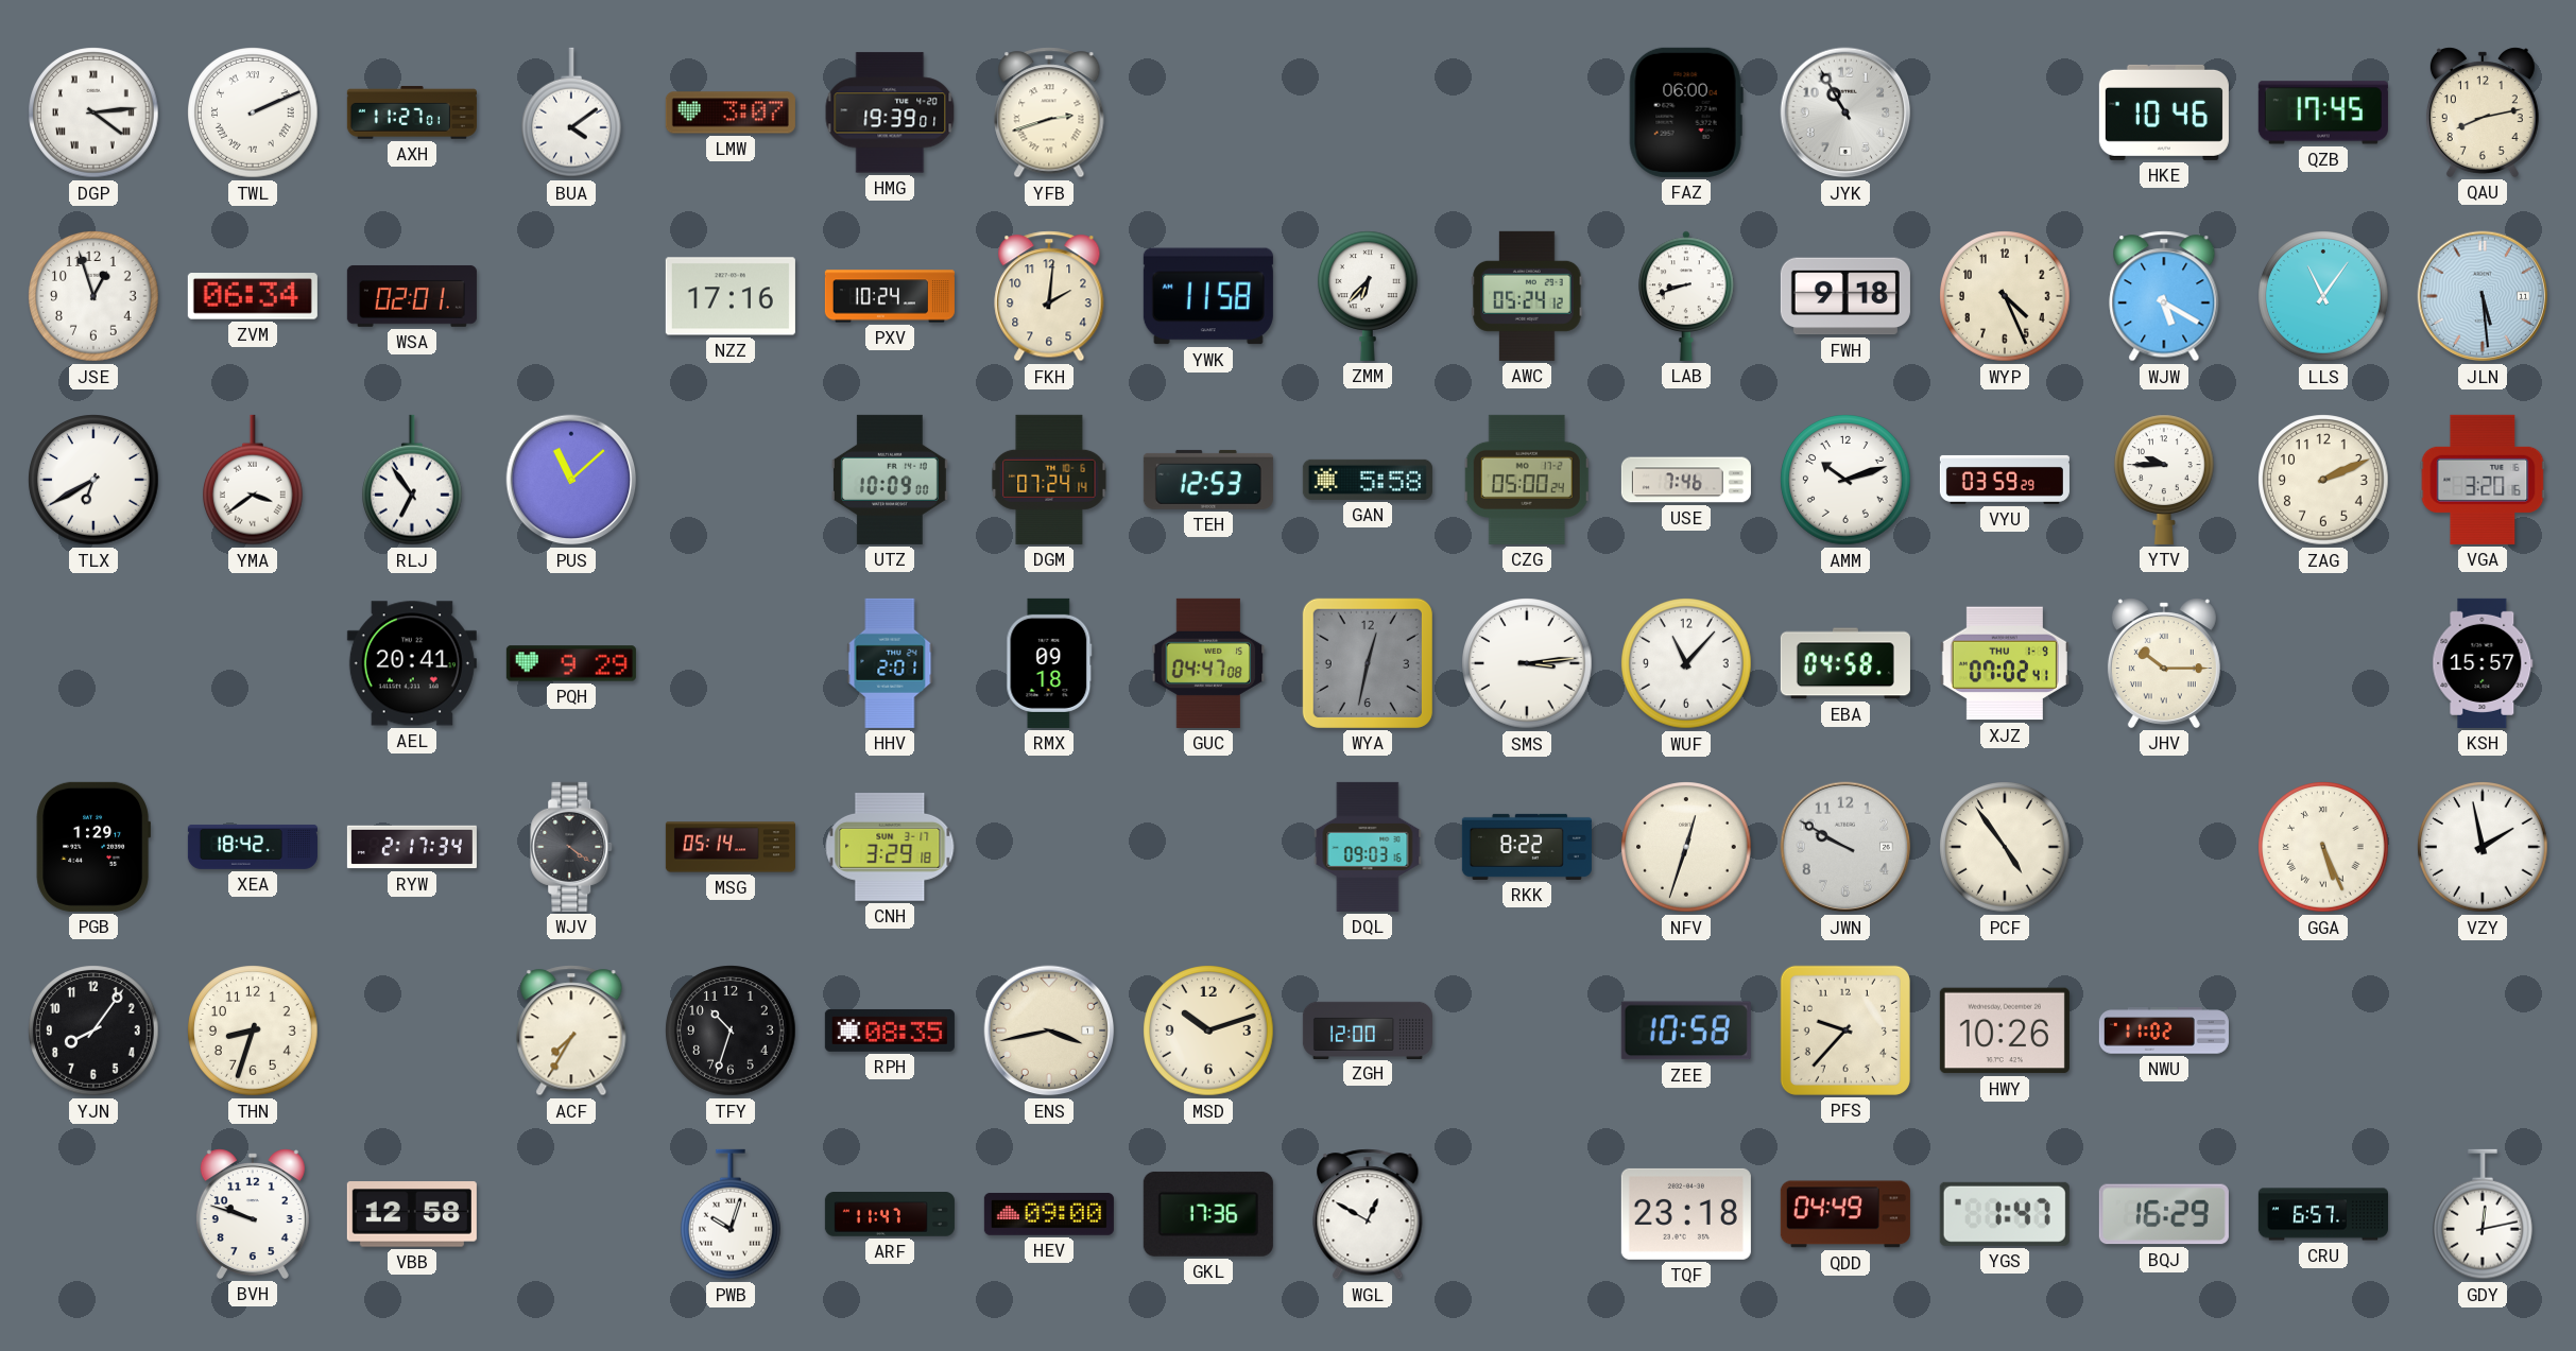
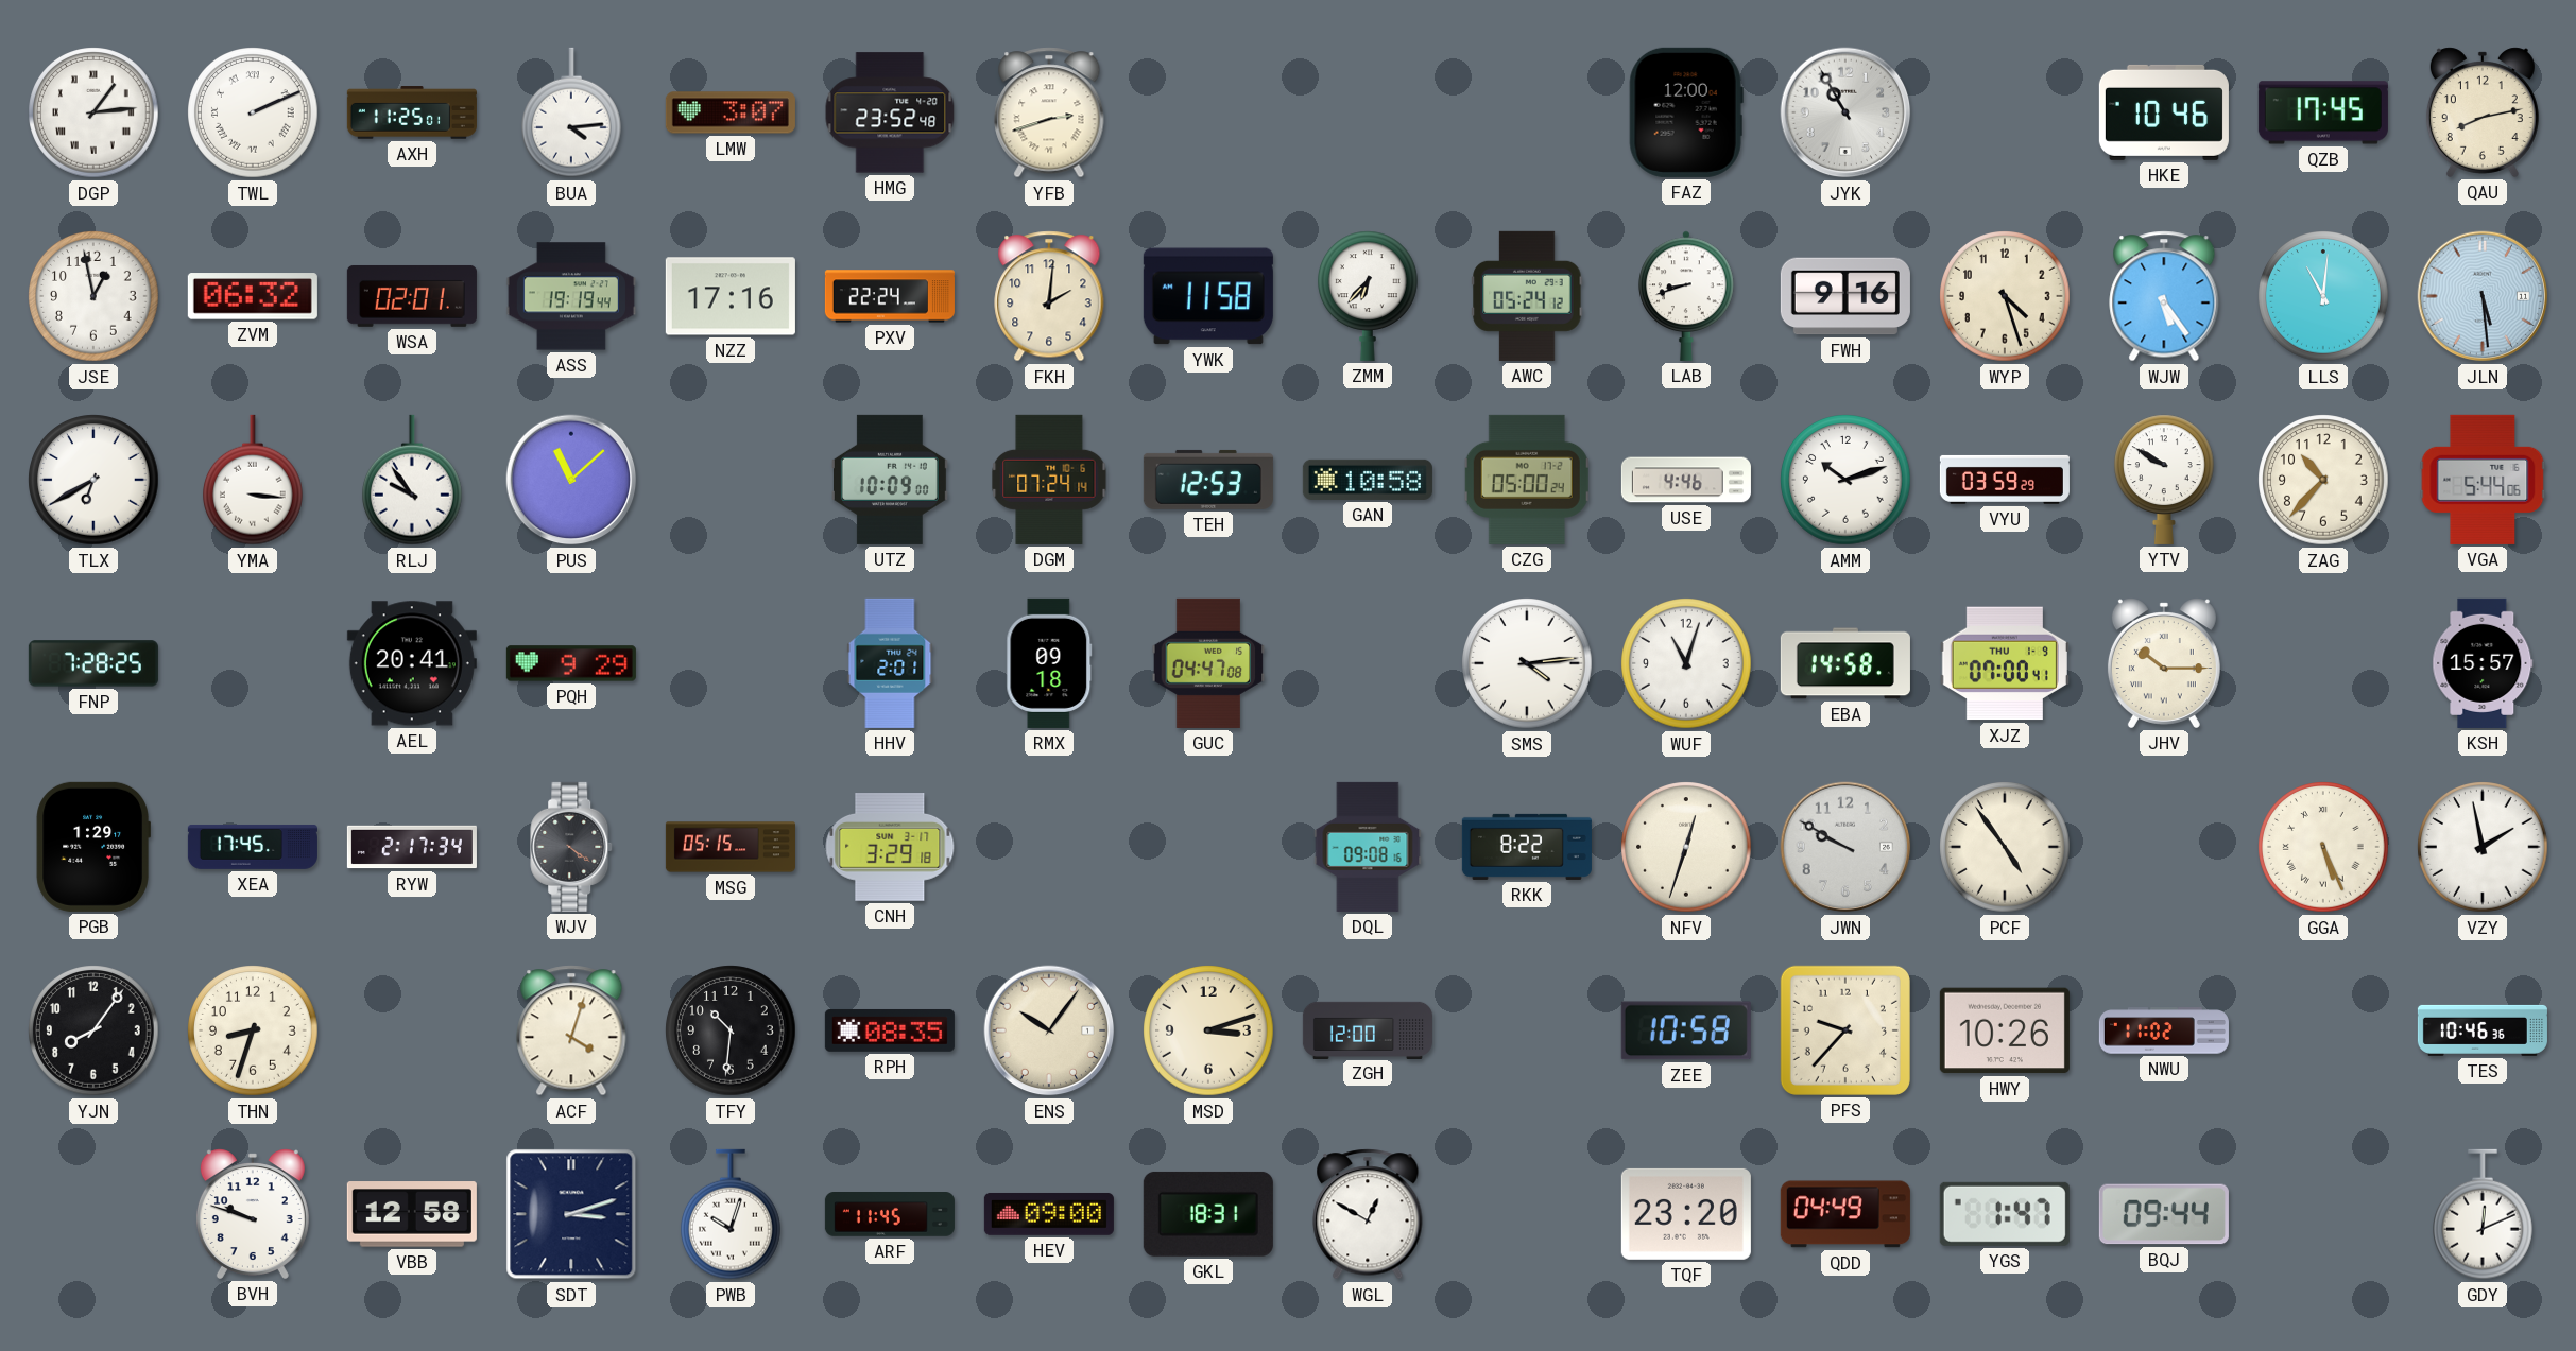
DGP: 4:14 -> 1:14
AXH: 11:27 -> 11:25
BUA: 4:09 -> 4:14
HMG: 19:39 -> 23:52
FAZ: 06:00 -> 12:00
JSE: 12:57 -> 12:58
ZVM: 06:34 -> 06:32
ASS: none -> 19:19
PXV: 10:24 -> 22:24
FWH: 9:18 -> 9:16
WYP: 4:26 -> 4:27
WJW: 5:20 -> 5:24
LLS: 11:06 -> 11:01
YMA: 3:39 -> 3:16
RLJ: 6:54 -> 9:54
GAN: 5:58 -> 10:58
USE: 7:46 -> 4:46
YTV: 9:45 -> 9:50
ZAG: 2:11 -> 10:37
VGA: 3:20 -> 5:44
FNP: none -> 7:28
WYA: 12:32 -> none
SMS: 3:14 -> 4:14
WUF: 11:07 -> 11:03
EBA: 04:58 -> 14:58
XJZ: 07:02 -> 07:00
XEA: 18:42 -> 17:45
MSG: 05:14 -> 05:15
DQL: 09:03 -> 09:08
ACF: 7:35 -> 4:03
TFY: 10:33 -> 10:31
ENS: 3:43 -> 10:06
MSD: 10:12 -> 3:12
TES: none -> 10:46
SDT: none -> 3:12
ARF: 11:47 -> 11:45
GKL: 17:36 -> 18:31
TQF: 23:18 -> 23:20
BQJ: 16:29 -> 09:44
CRU: 6:57 -> none
GDY: 12:13 -> 12:11
